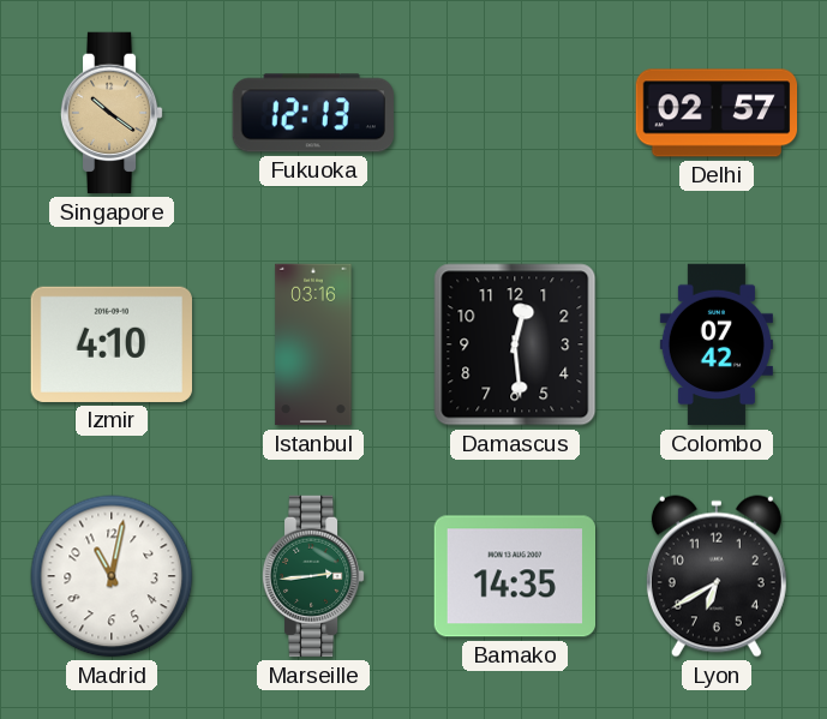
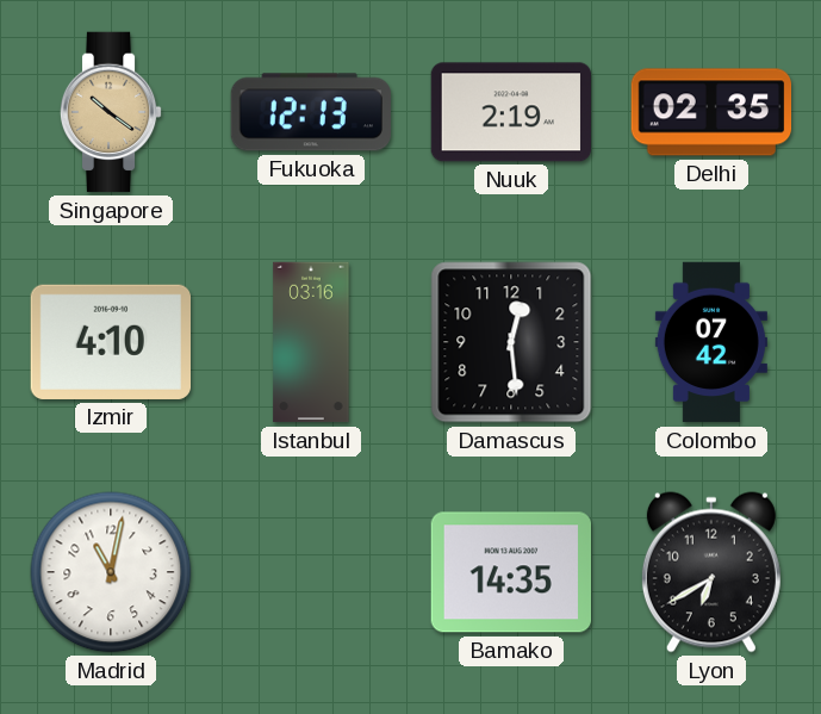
Nuuk: none -> 2:19
Delhi: 02:57 -> 02:35
Marseille: 2:44 -> none
